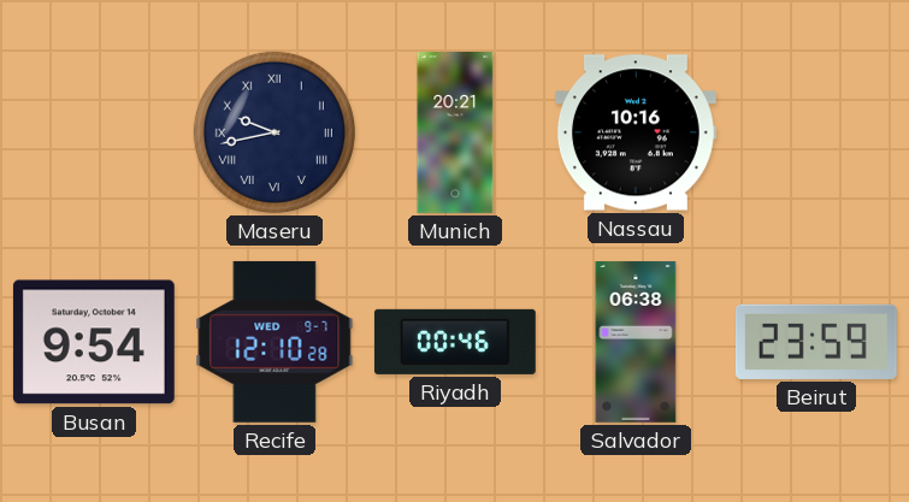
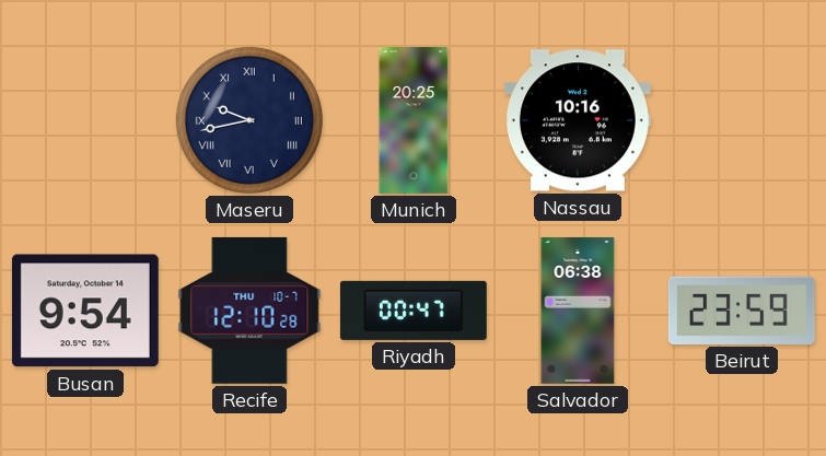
Munich: 20:21 -> 20:25
Recife date: WED 9-7 -> THU 10-7
Riyadh: 00:46 -> 00:47
